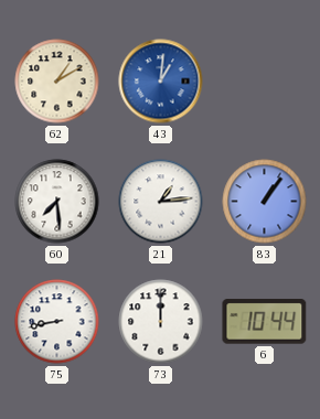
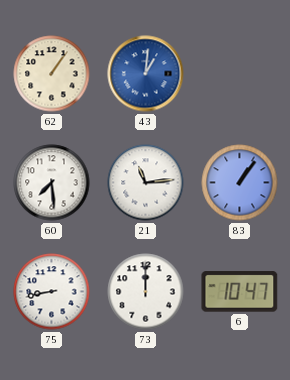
62: 1:10 -> 1:06
21: 1:14 -> 11:14
6: 10:44 -> 10:47
